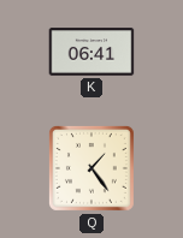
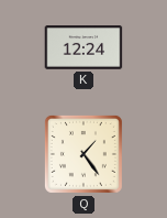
K: 06:41 -> 12:24
